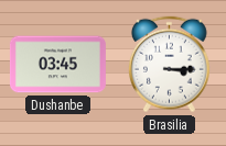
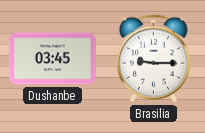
Brasilia: 3:15 -> 9:15
